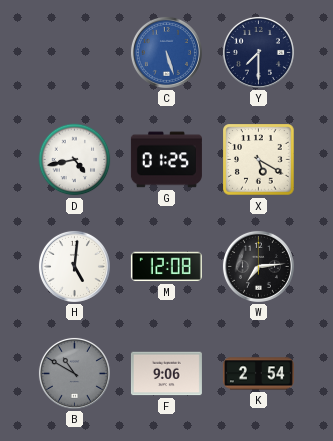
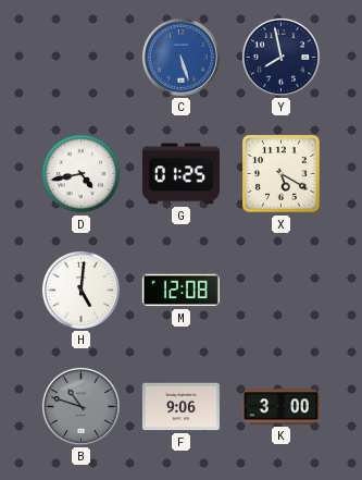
Y: 7:30 -> 7:58
W: 7:14 -> none
B: 10:50 -> 10:48
K: 2:54 -> 3:00
